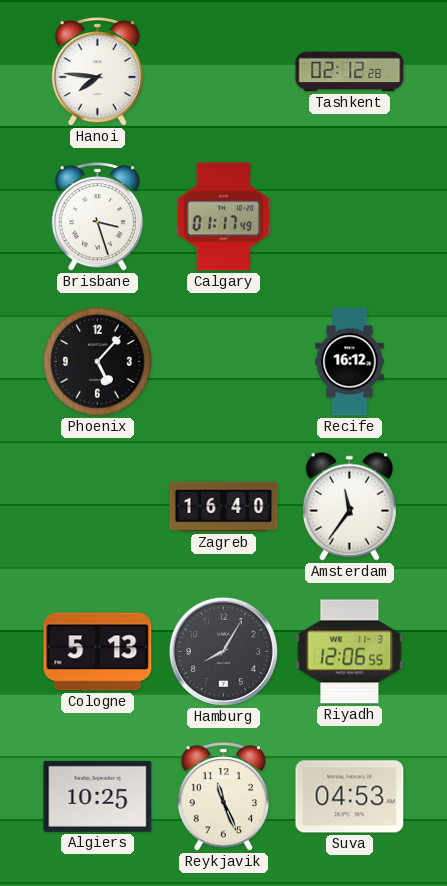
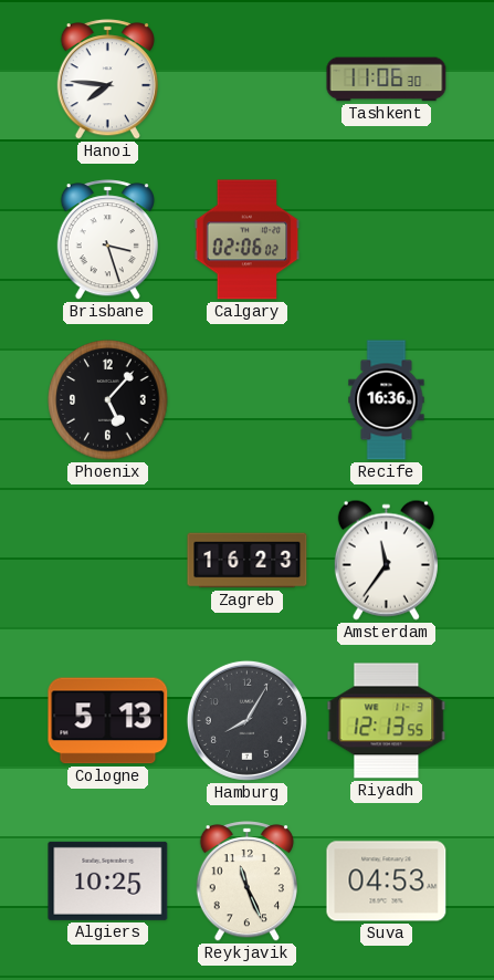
Tashkent: 02:12 -> 11:06
Calgary: 01:17 -> 02:06
Recife: 16:12 -> 16:36
Zagreb: 16:40 -> 16:23
Riyadh: 12:06 -> 12:13
